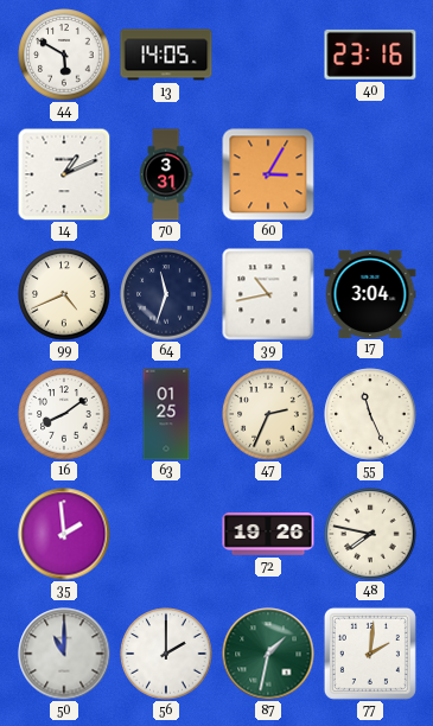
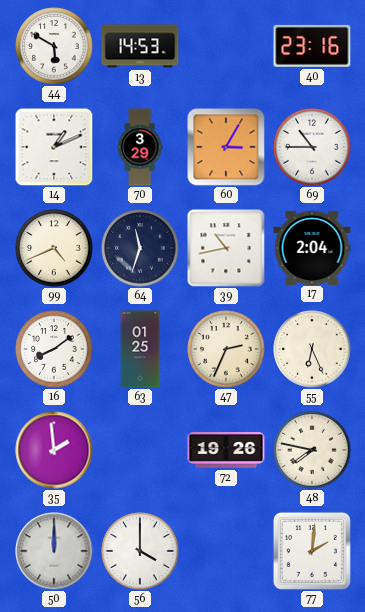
13: 14:05 -> 14:53
70: 3:31 -> 3:29
69: none -> 10:45
17: 3:04 -> 2:04
55: 11:26 -> 6:26
50: 11:00 -> 12:00
56: 2:00 -> 4:00
87: 1:32 -> none
